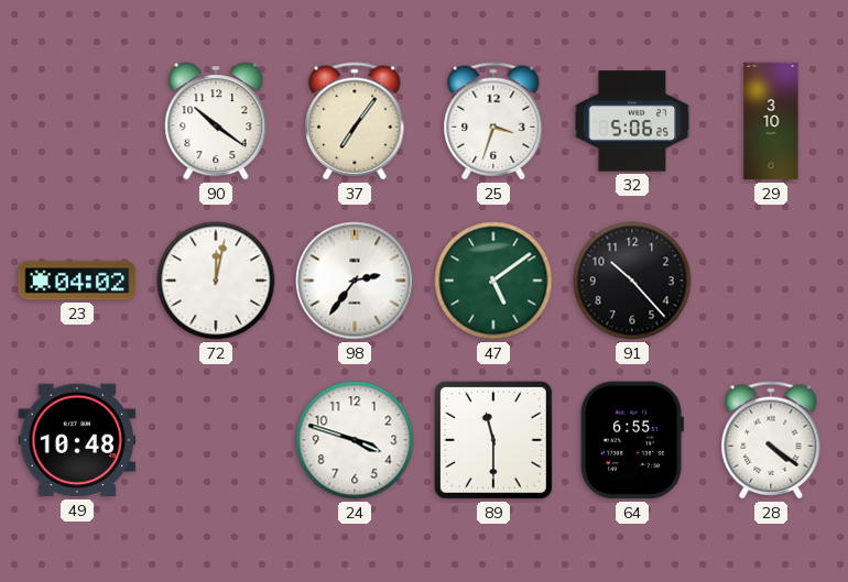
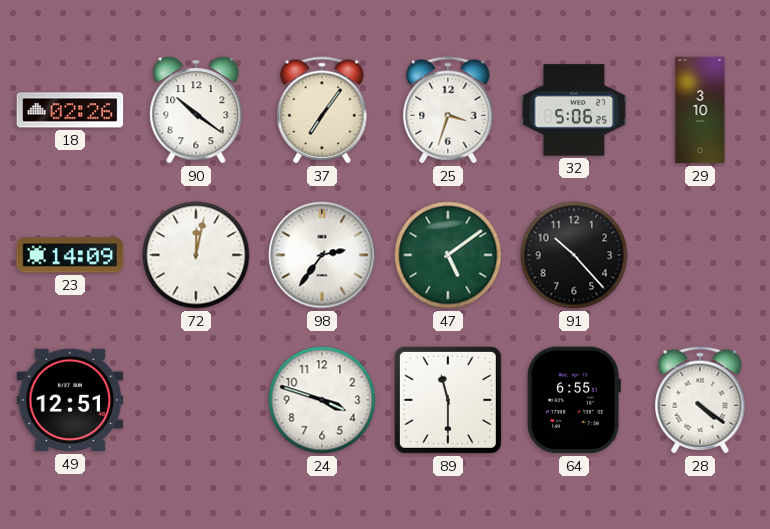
18: none -> 02:26
23: 04:02 -> 14:09
49: 10:48 -> 12:51
